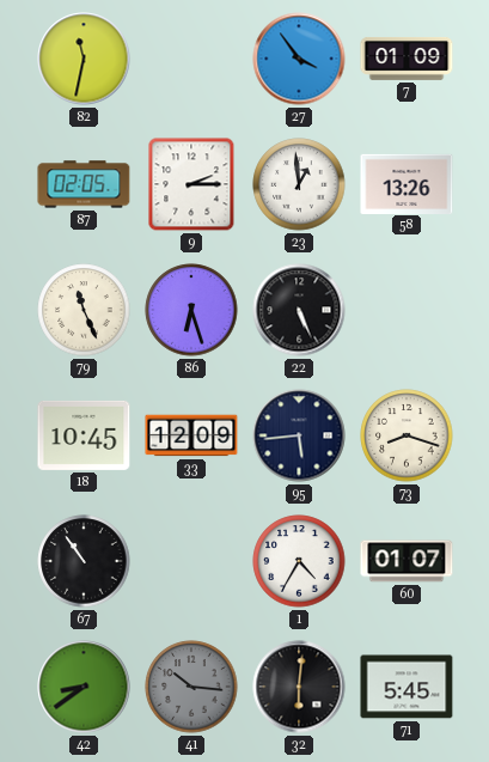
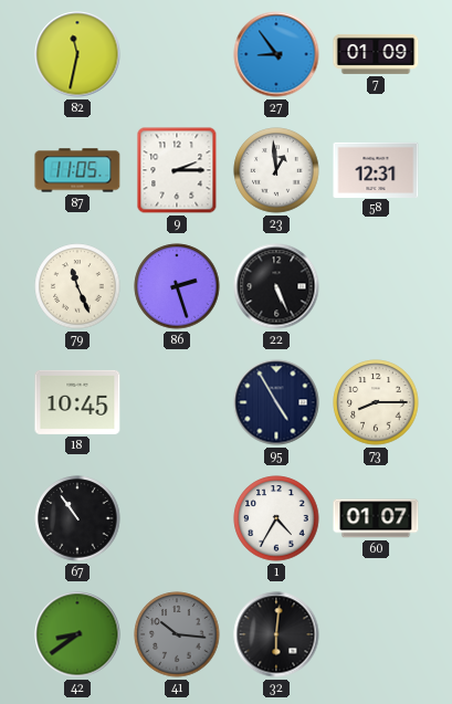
27: 3:54 -> 8:54
87: 02:05 -> 11:05
58: 13:26 -> 12:31
86: 6:27 -> 2:27
33: 12:09 -> none
95: 5:44 -> 4:55
73: 8:18 -> 8:15
71: 5:45 -> none
